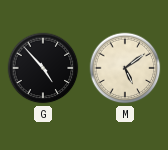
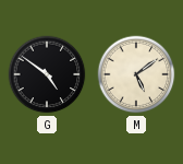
G: 4:53 -> 4:51
